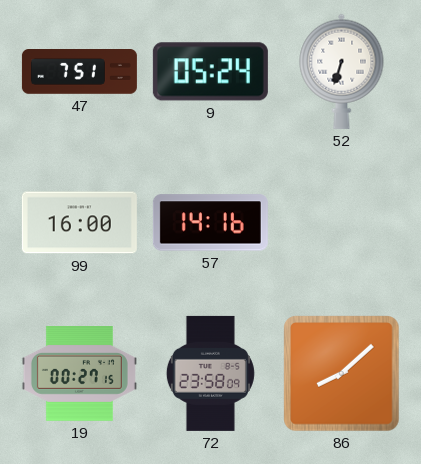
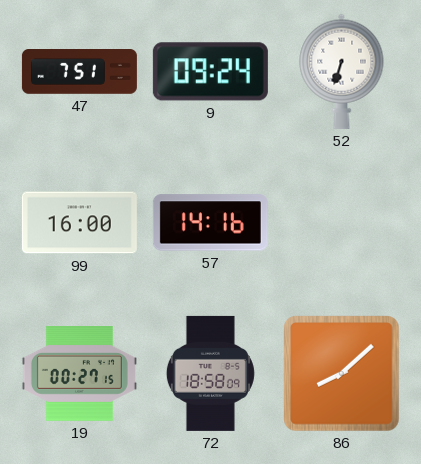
9: 05:24 -> 09:24
72: 23:58 -> 18:58
